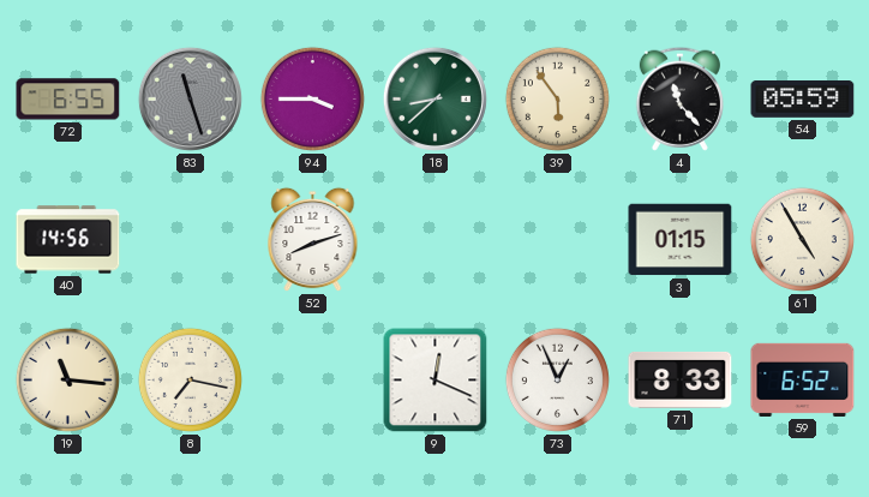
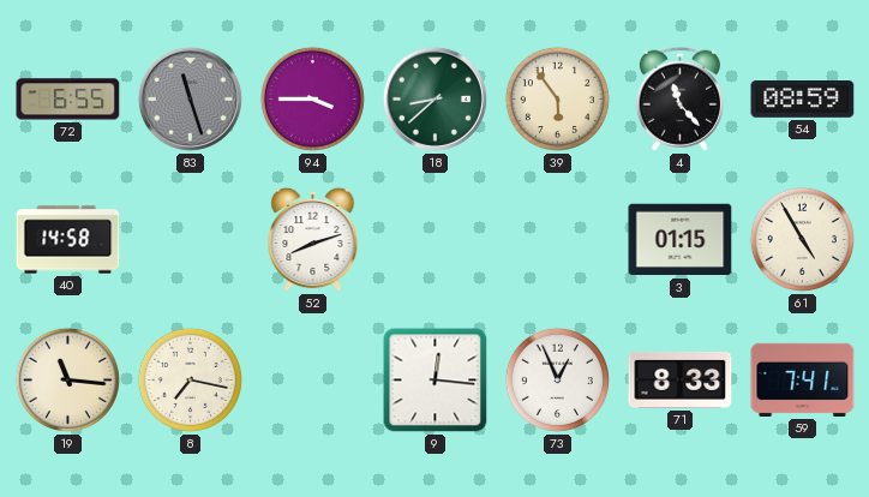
54: 05:59 -> 08:59
40: 14:56 -> 14:58
9: 12:19 -> 12:16
59: 6:52 -> 7:41
